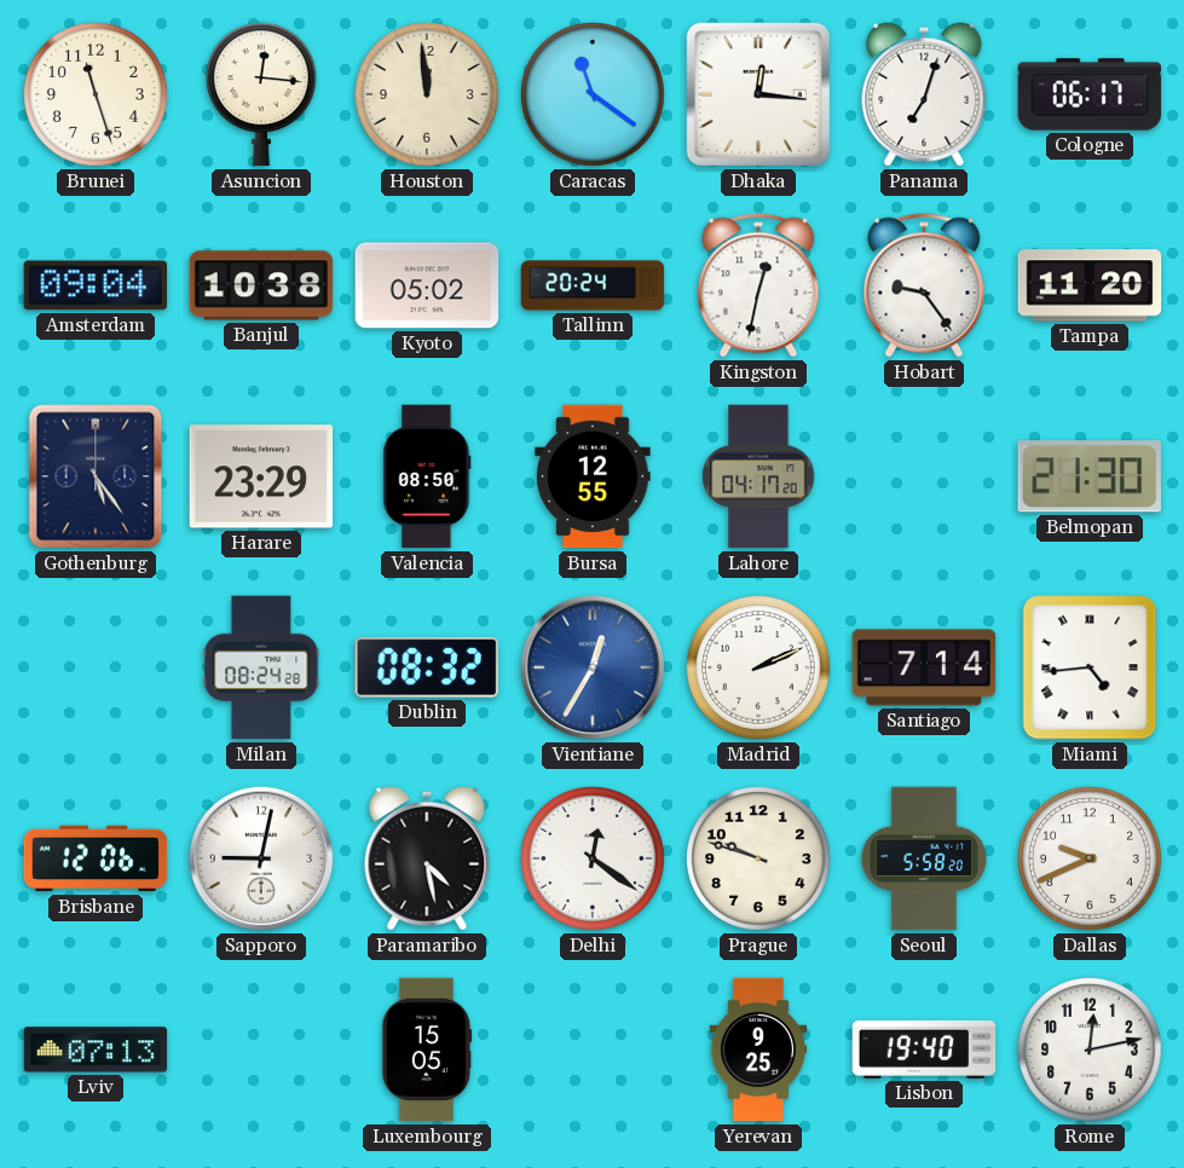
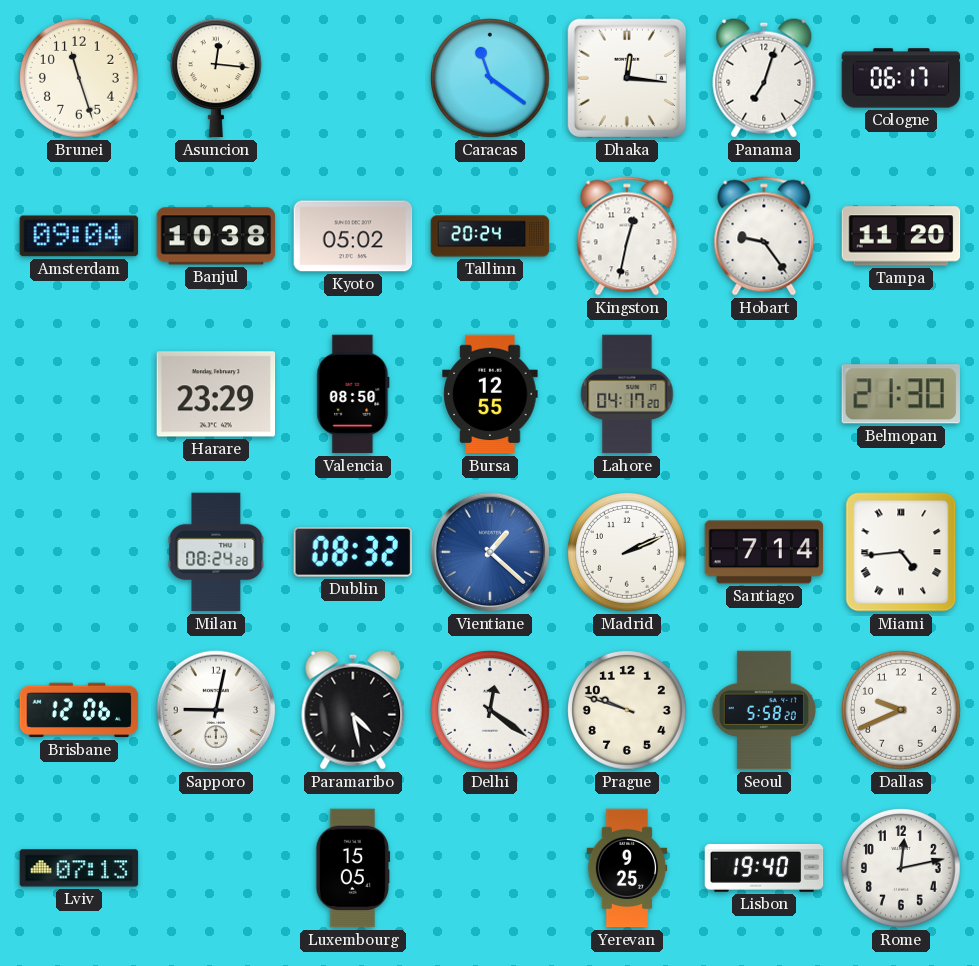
Houston: 11:59 -> none
Gothenburg: 5:24 -> none
Vientiane: 12:35 -> 1:22
